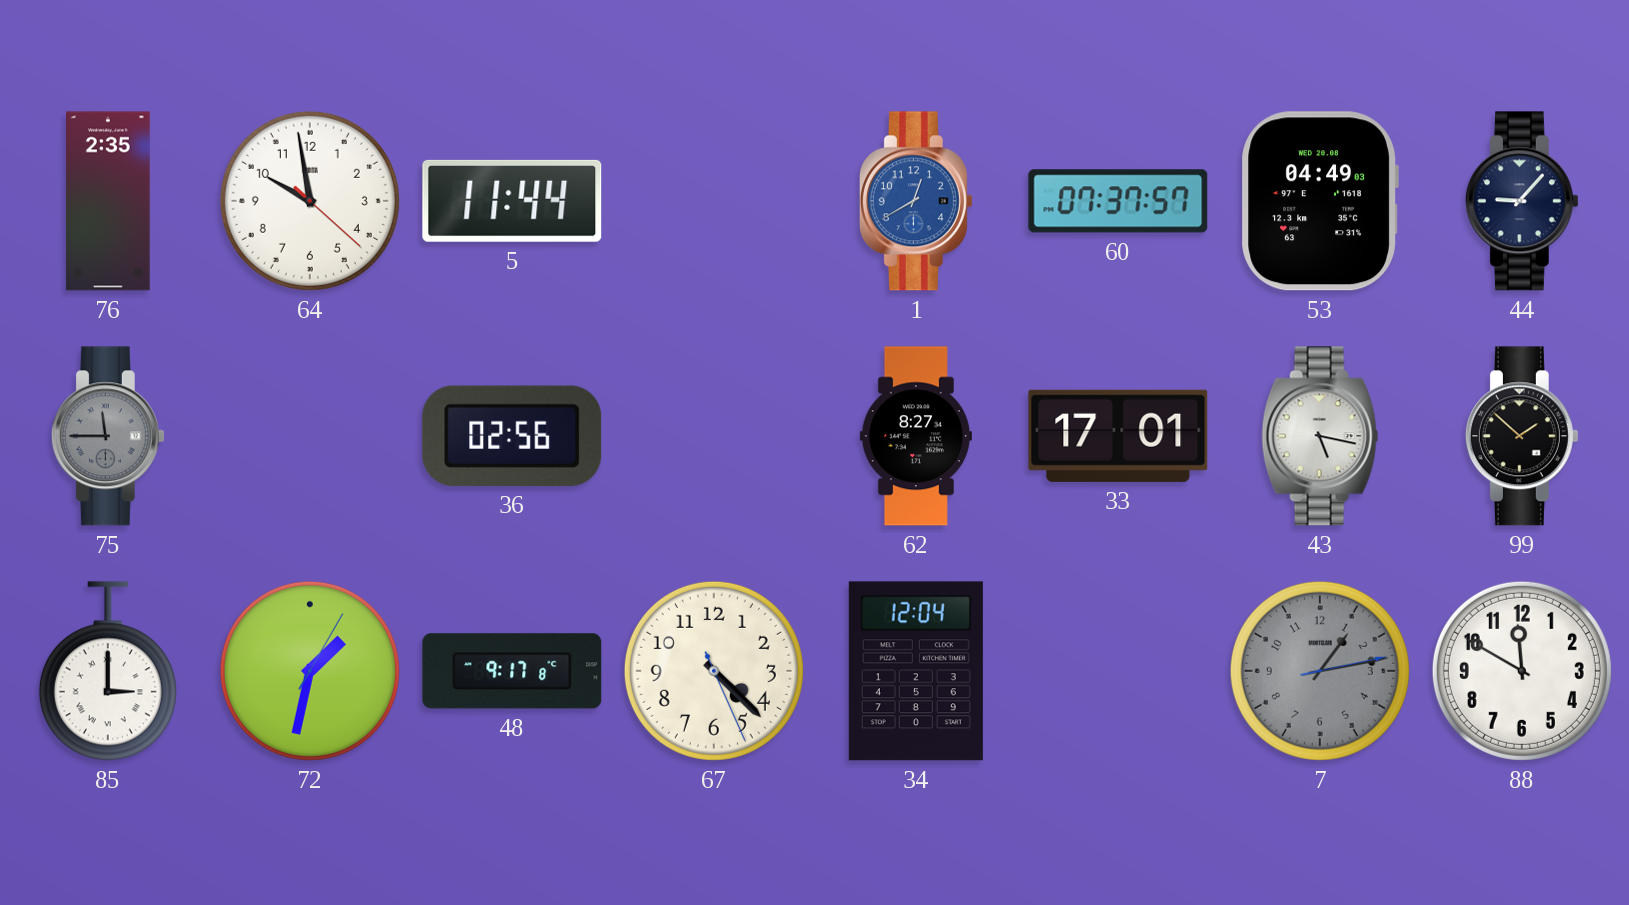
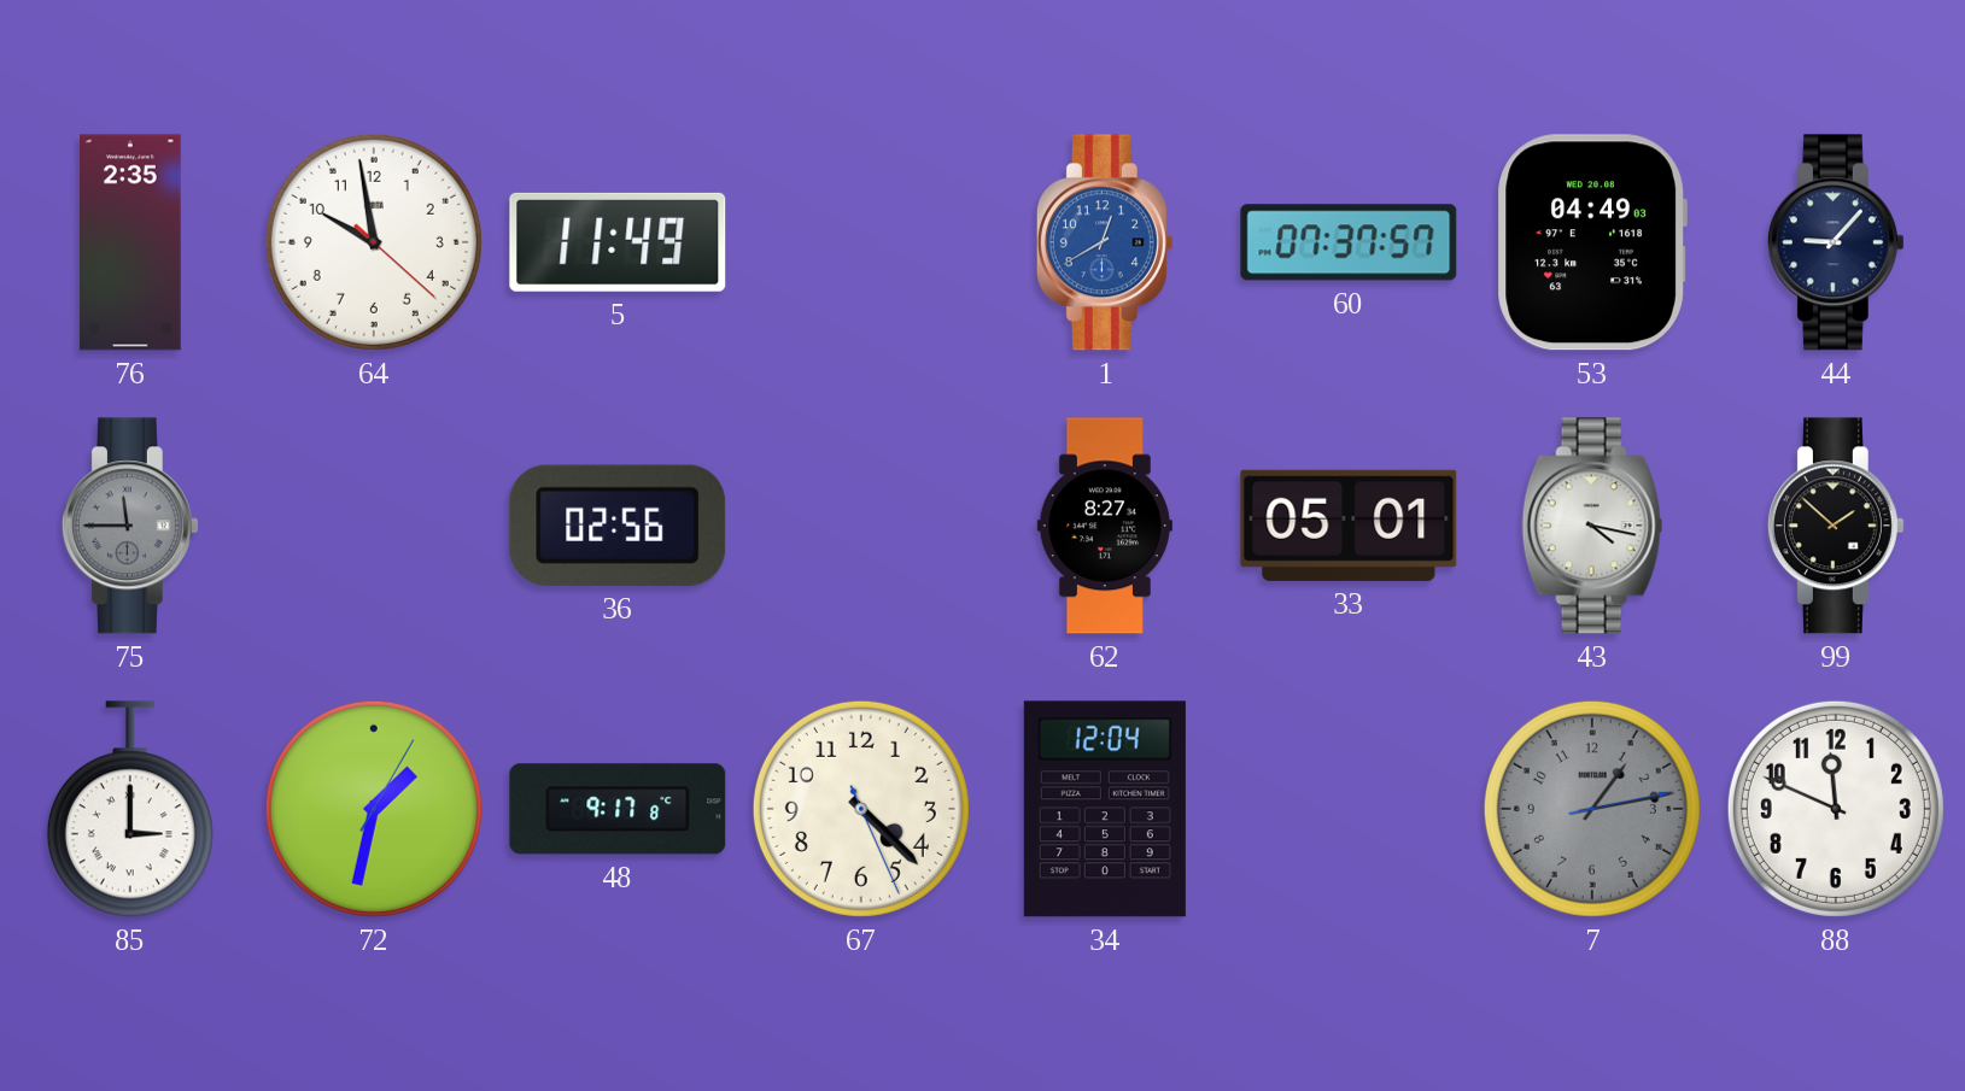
5: 11:44 -> 11:49
33: 17:01 -> 05:01
43: 5:17 -> 4:17
88: 11:50 -> 11:49
